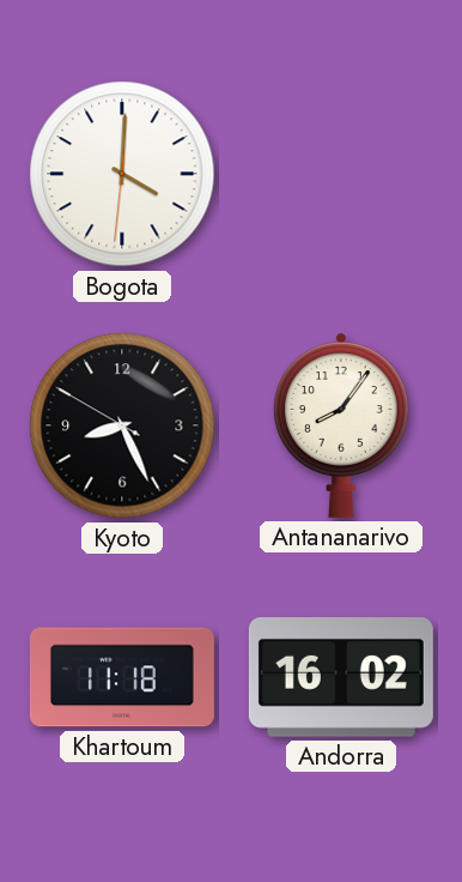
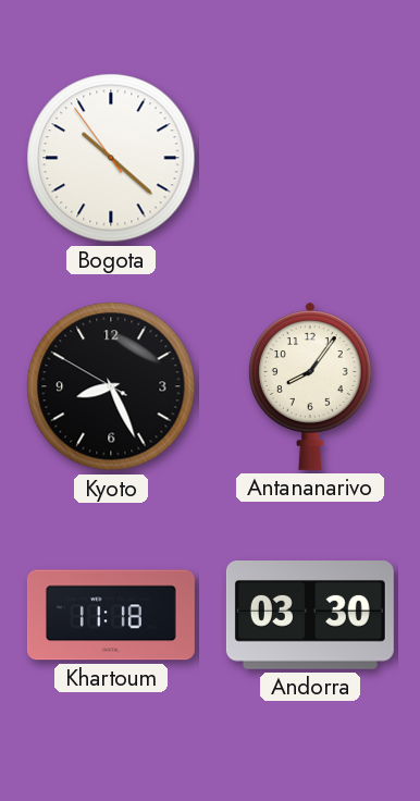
Bogota: 4:00 -> 10:21
Andorra: 16:02 -> 03:30
